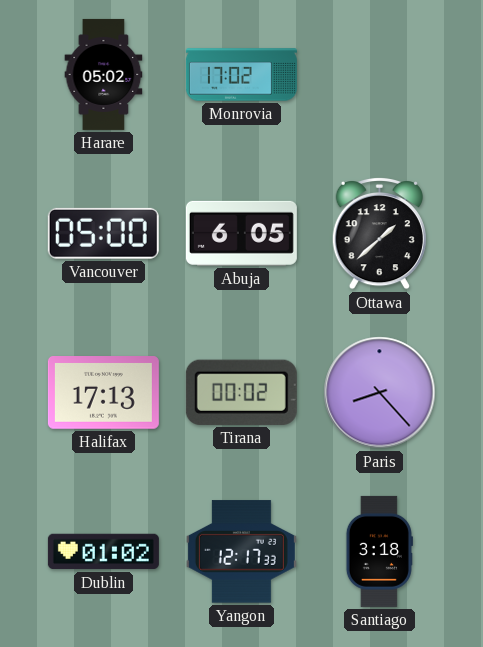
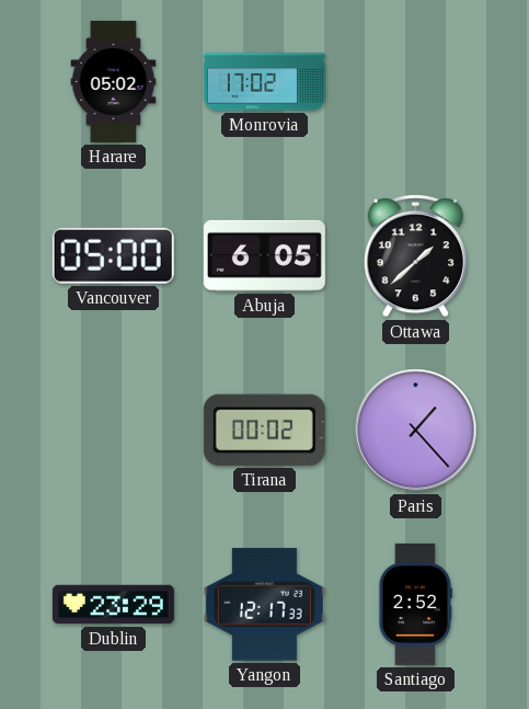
Halifax: 17:13 -> none
Paris: 8:23 -> 1:23
Dublin: 01:02 -> 23:29
Santiago: 3:18 -> 2:52
